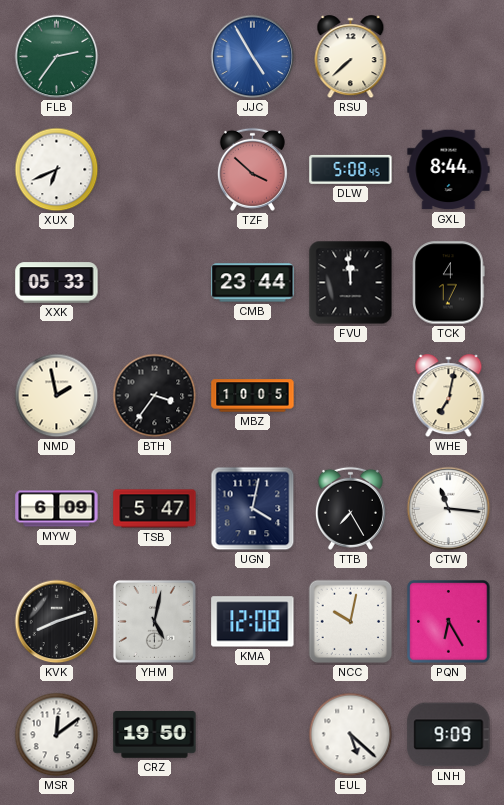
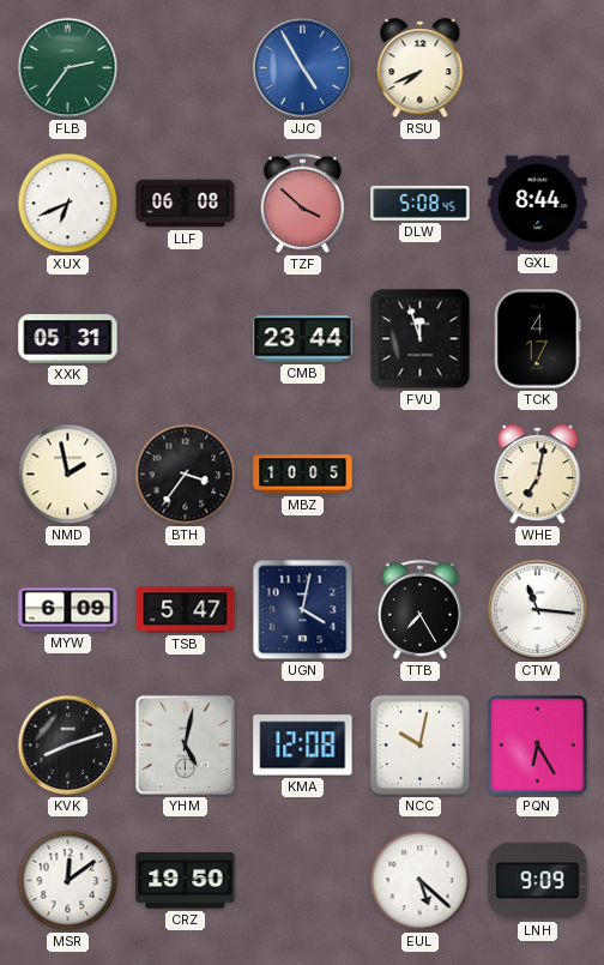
RSU: 7:38 -> 7:41
LLF: none -> 06:08
XXK: 05:33 -> 05:31
FVU: 11:59 -> 11:57
